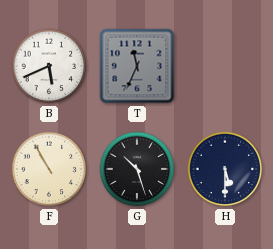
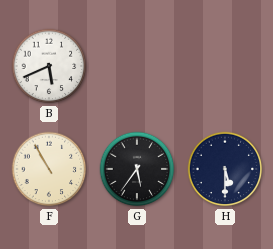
T: 11:34 -> none
G: 10:27 -> 5:36
